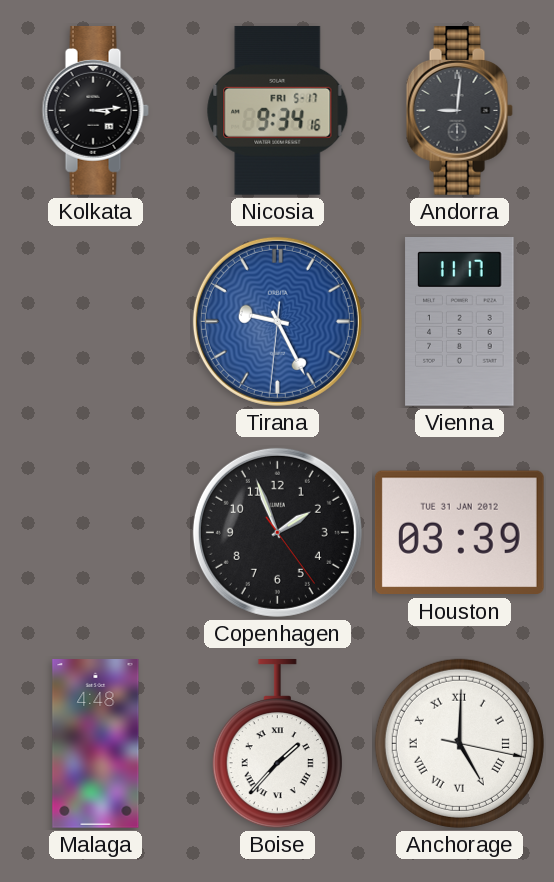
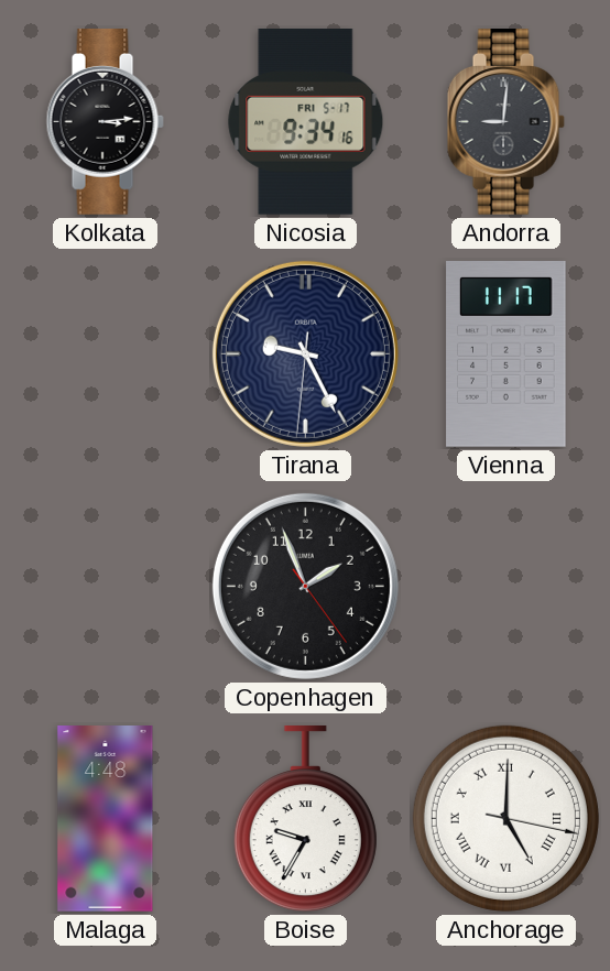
Tirana dial: blue -> navy
Houston: 03:39 -> none
Boise: 1:37 -> 9:35
